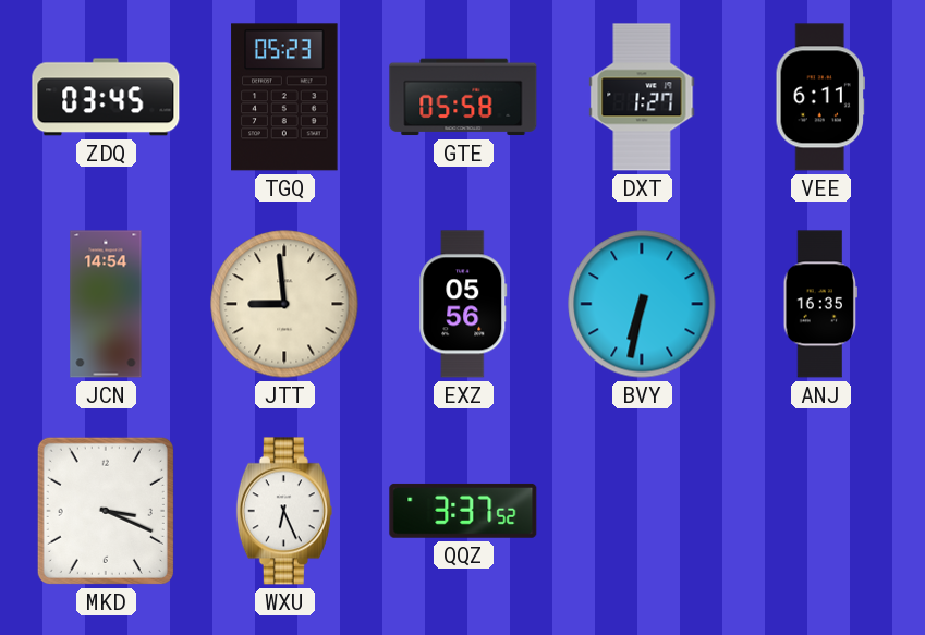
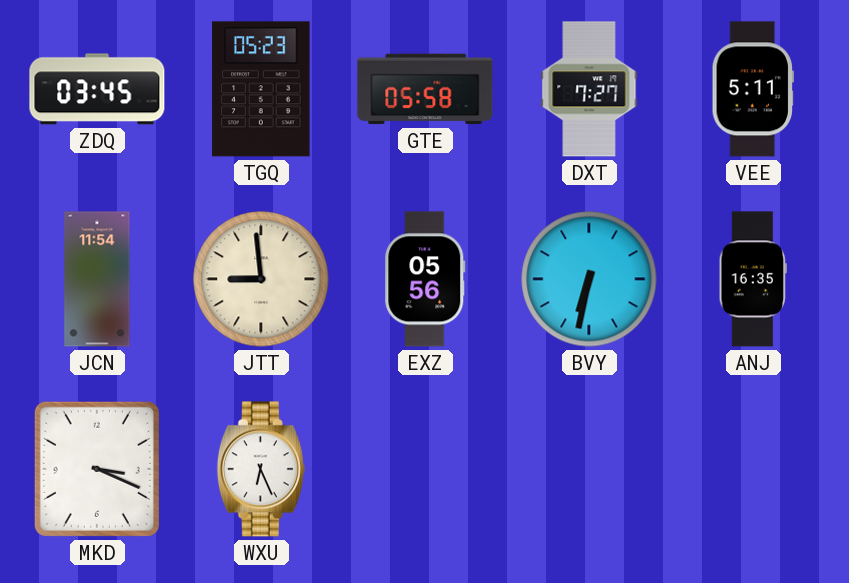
DXT: 1:27 -> 7:27
VEE: 6:11 -> 5:11
JCN: 14:54 -> 11:54
QQZ: 3:37 -> none
